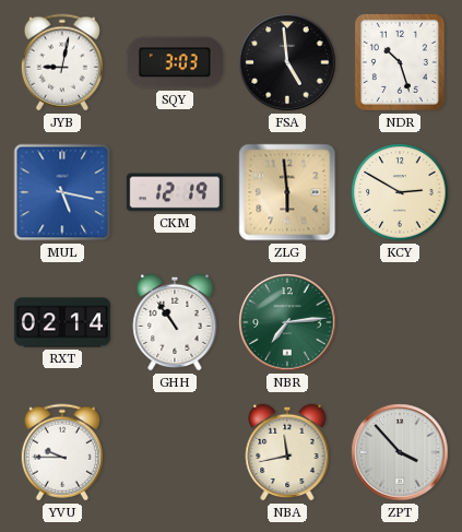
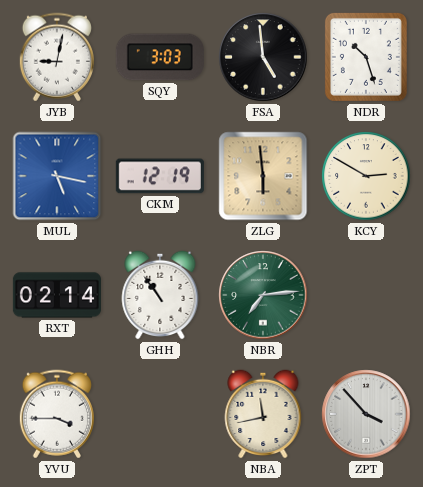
YVU: 9:45 -> 3:45
